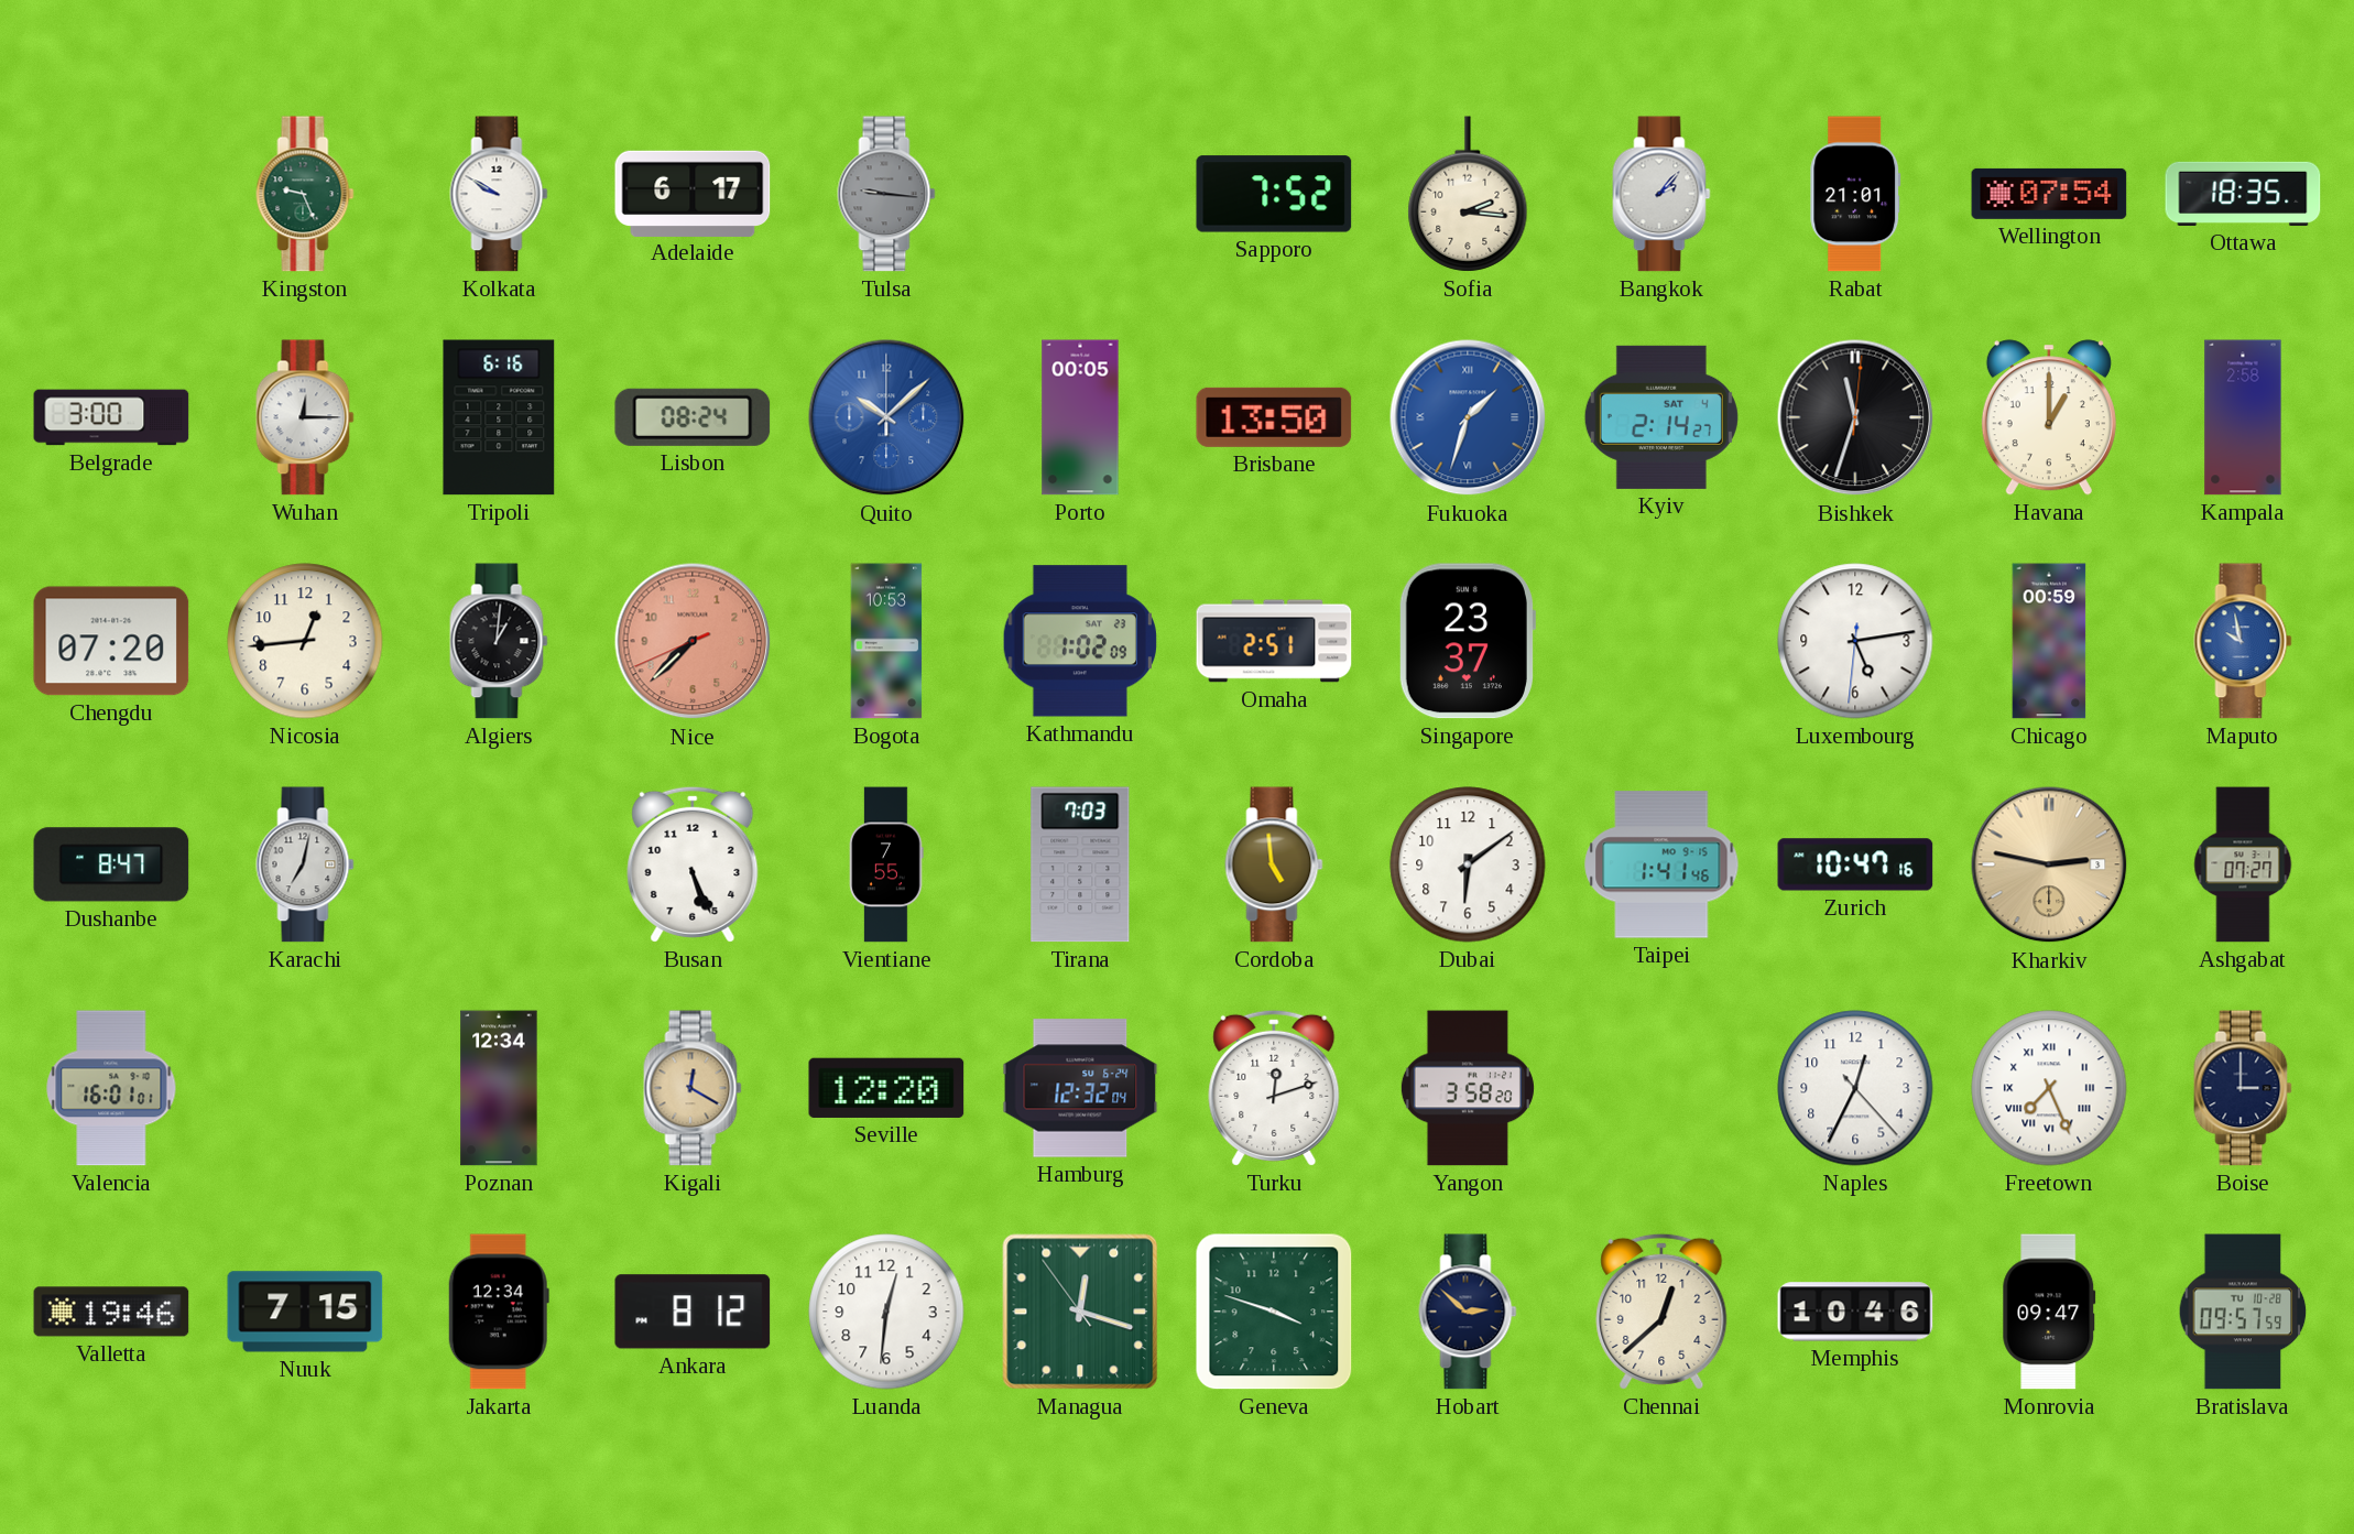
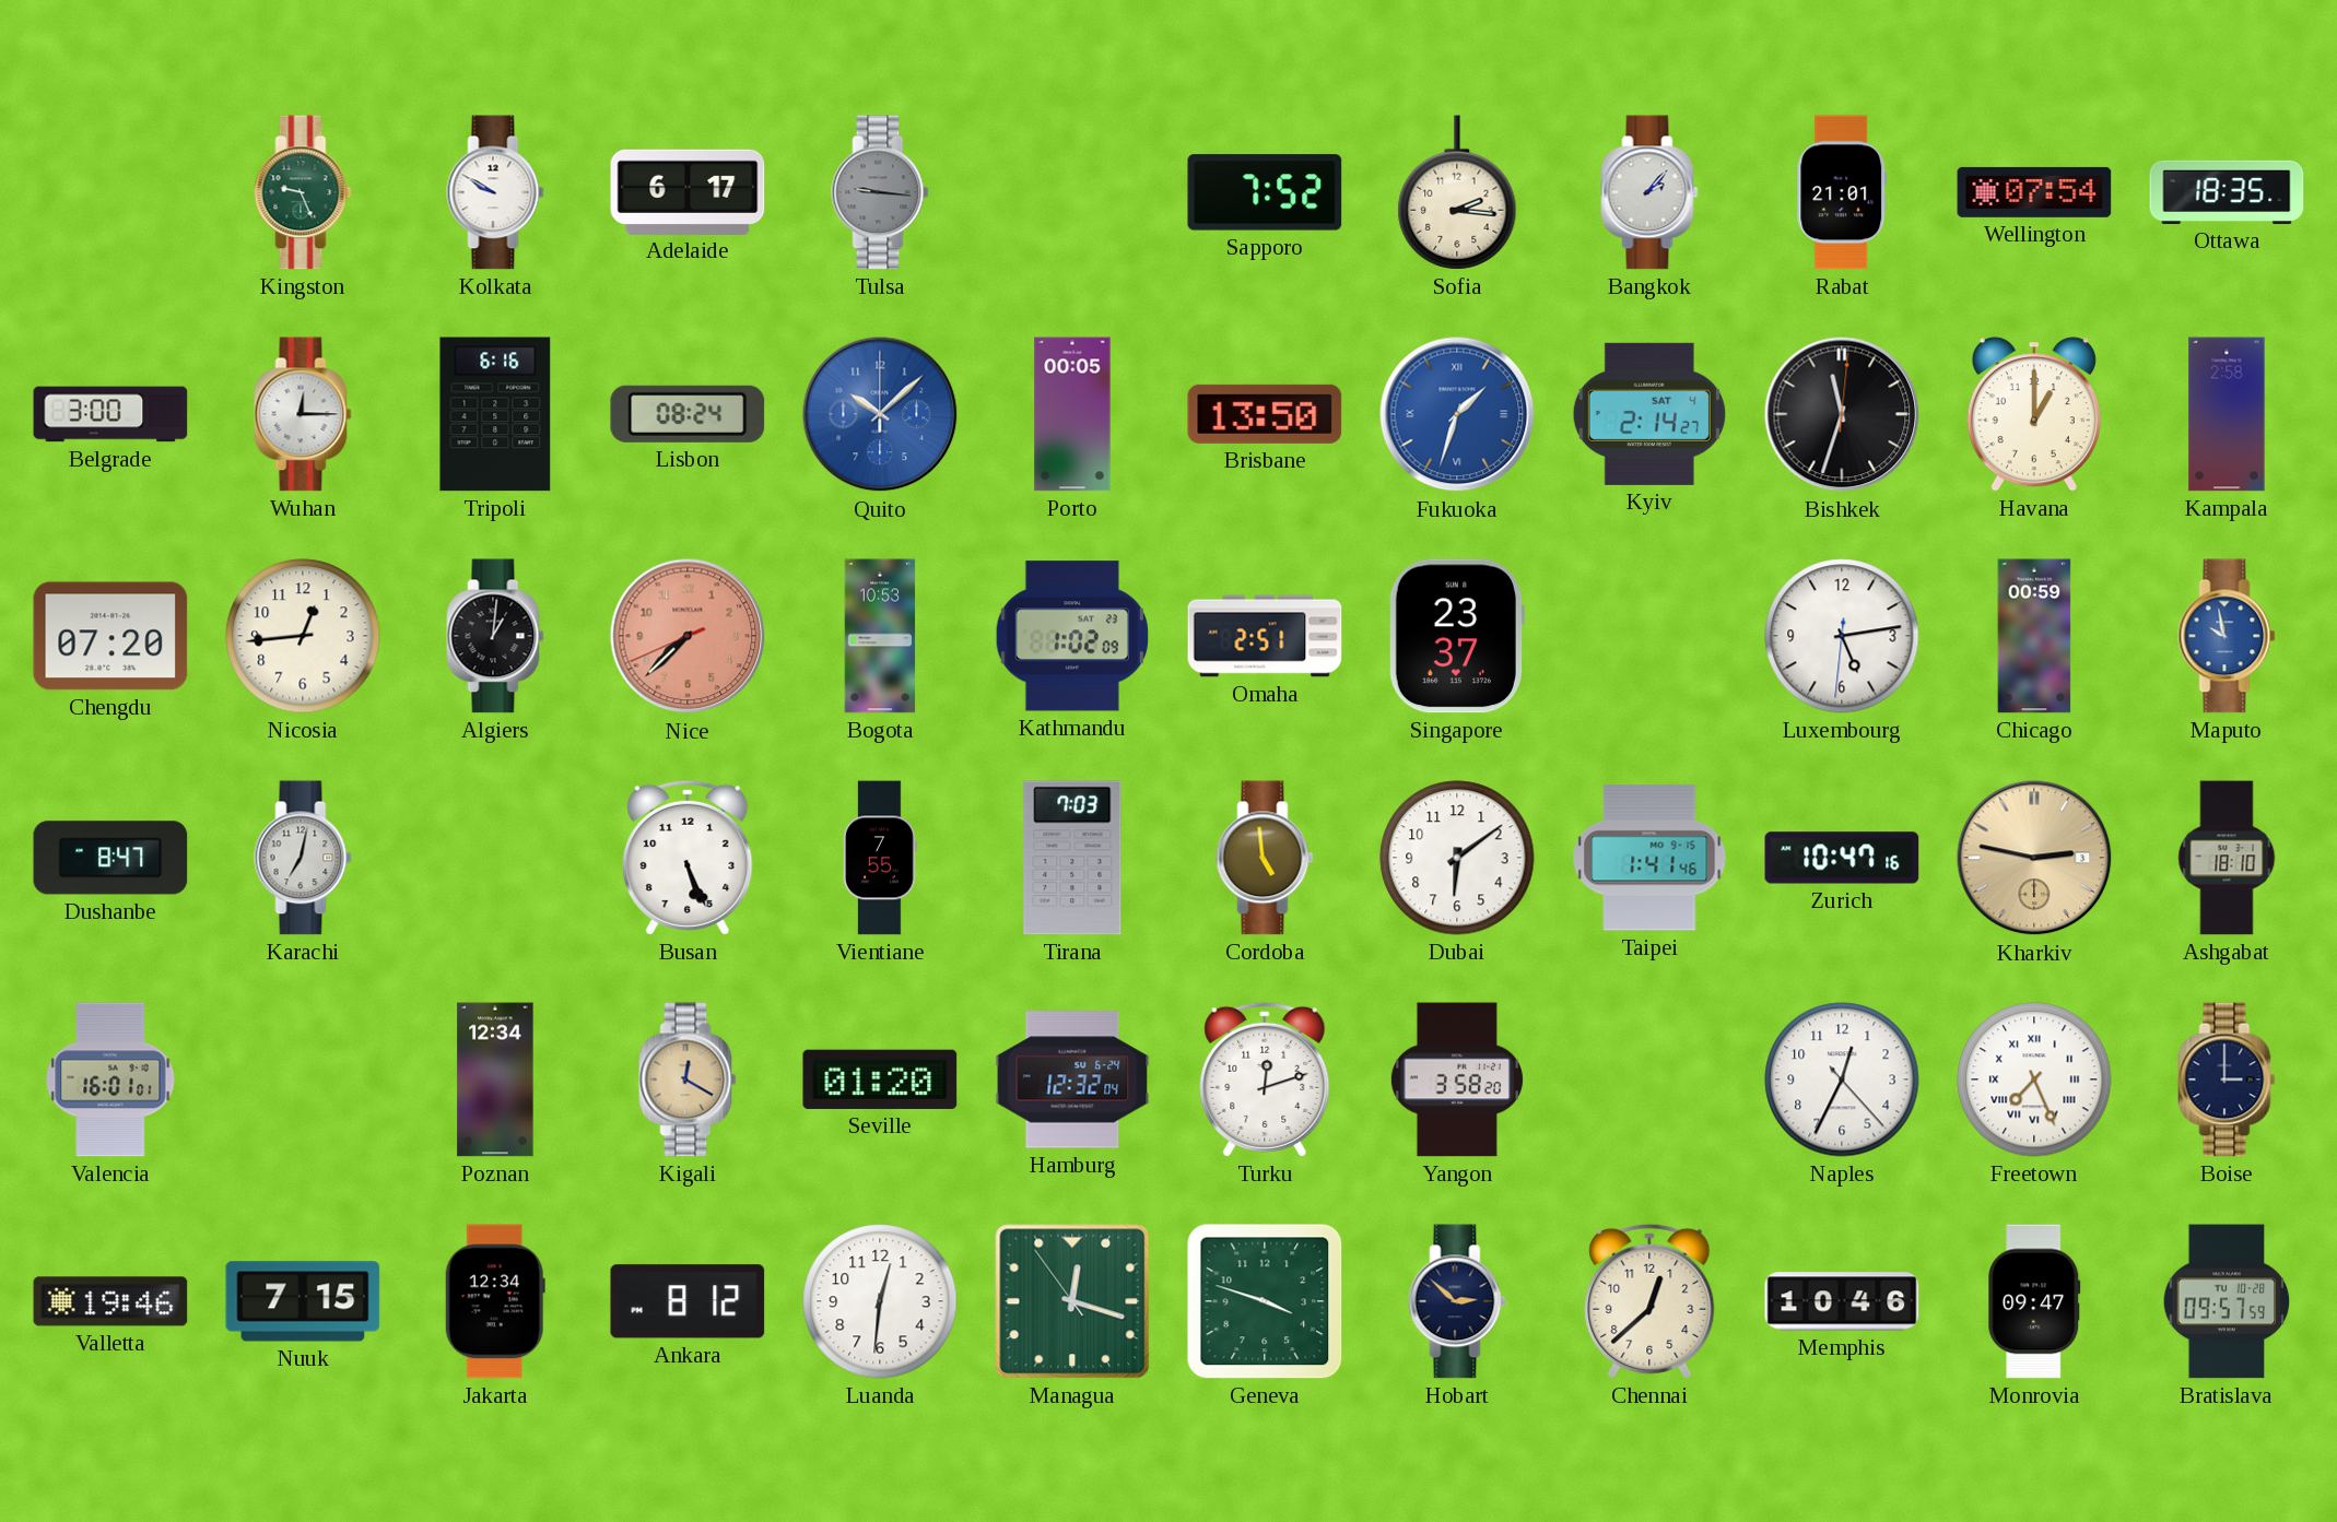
Ashgabat: 07:27 -> 18:10
Seville: 12:20 -> 01:20
